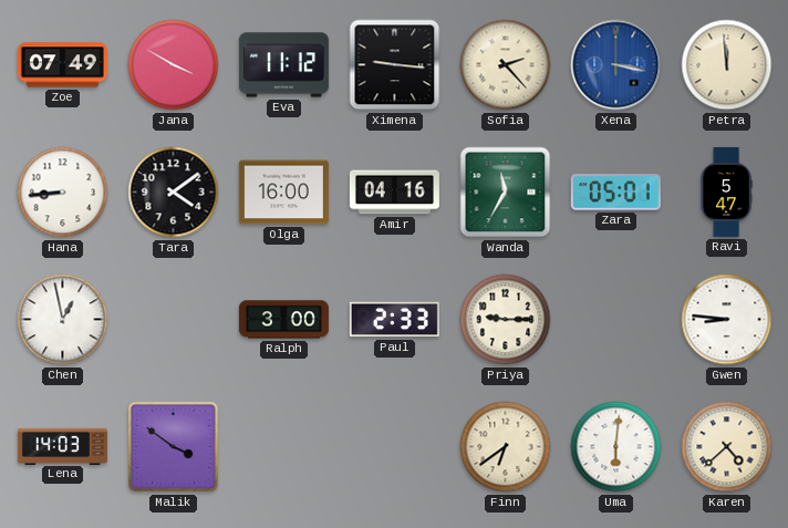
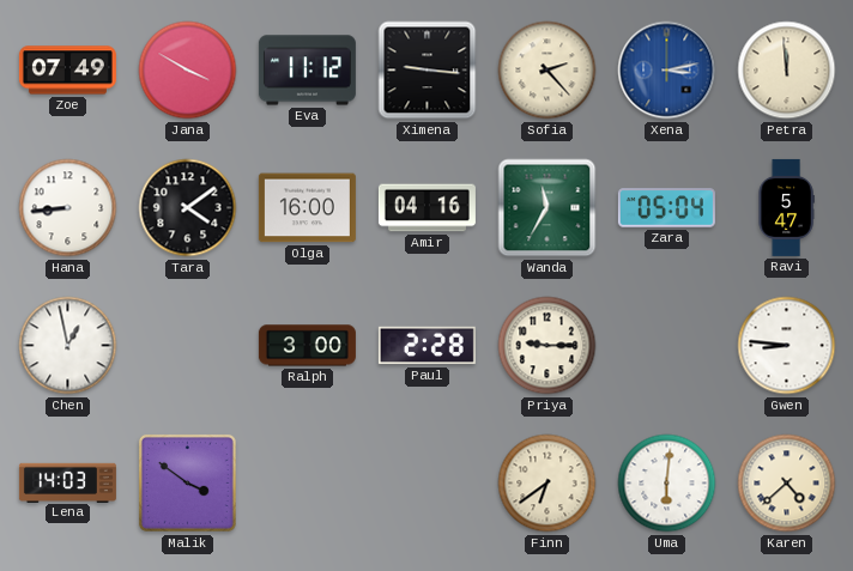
Xena: 3:17 -> 3:13
Zara: 05:01 -> 05:04
Paul: 2:33 -> 2:28
